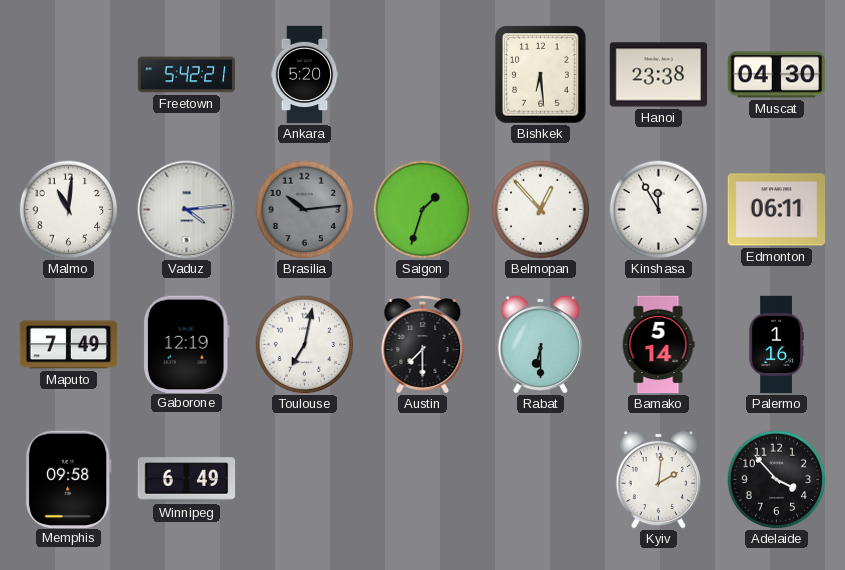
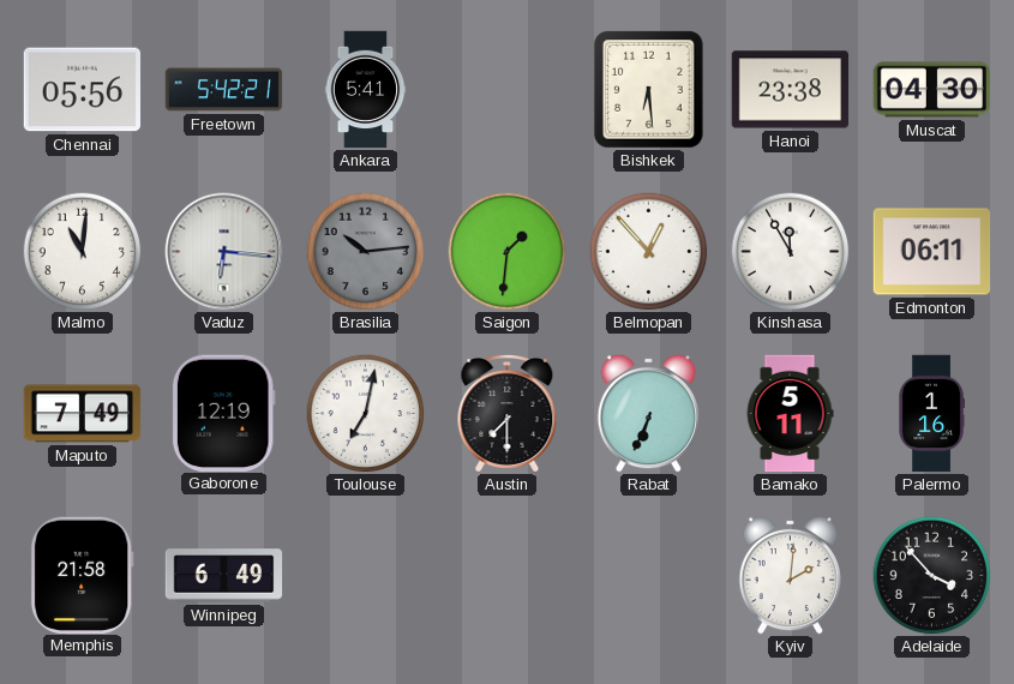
Chennai: none -> 05:56
Ankara: 5:20 -> 5:41
Vaduz: 4:14 -> 6:16
Saigon: 1:33 -> 1:31
Rabat: 6:30 -> 6:34
Bamako: 5:14 -> 5:11
Memphis: 09:58 -> 21:58
